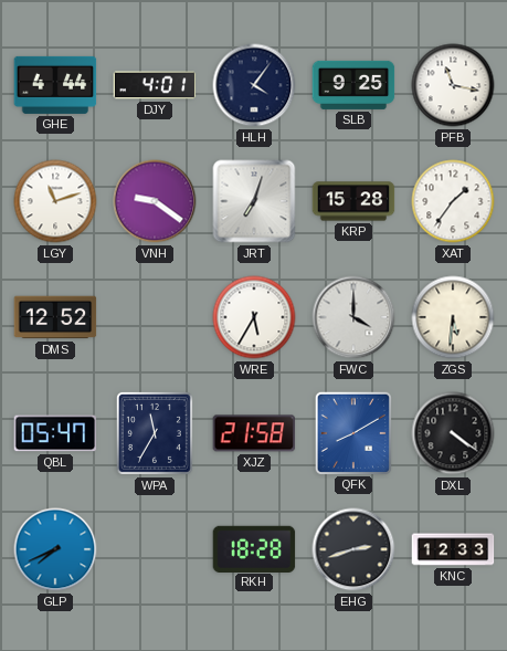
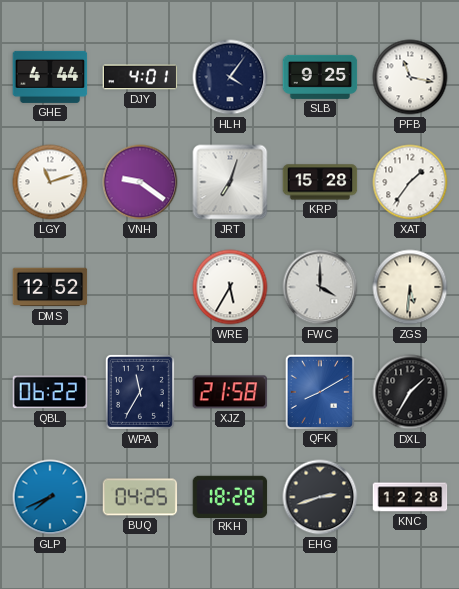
QBL: 05:47 -> 06:22
DXL: 4:21 -> 1:35
BUQ: none -> 04:25
KNC: 12:33 -> 12:28
